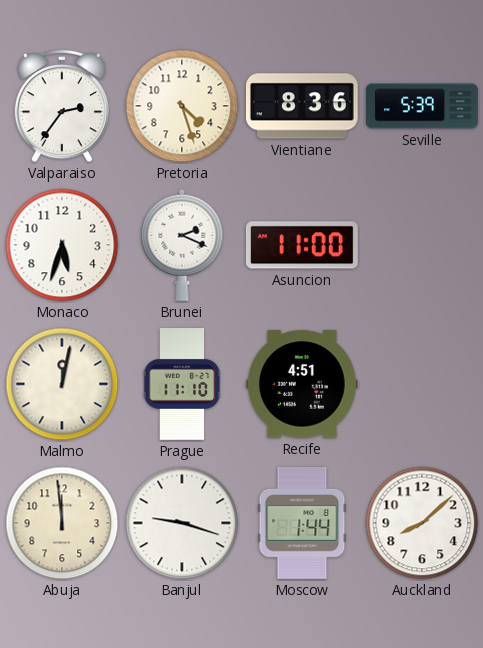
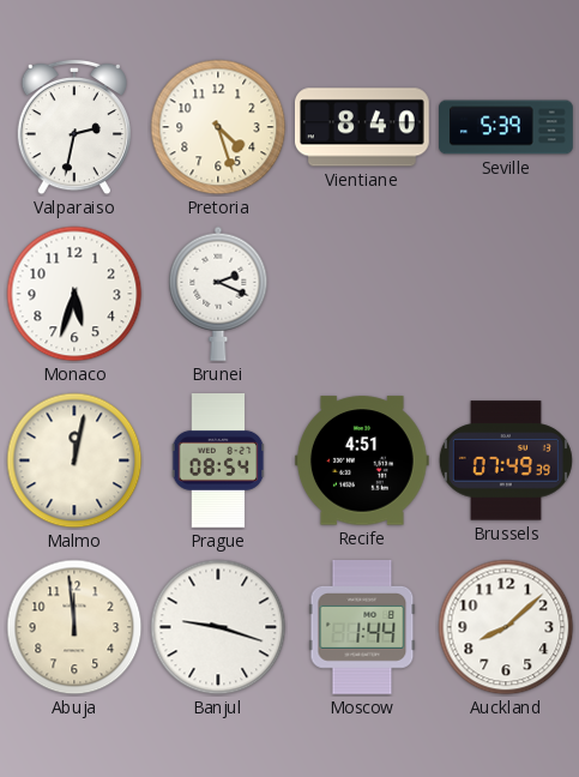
Valparaiso: 2:36 -> 2:32
Vientiane: 8:36 -> 8:40
Asuncion: 11:00 -> none
Prague: 11:10 -> 08:54
Brussels: none -> 07:49
